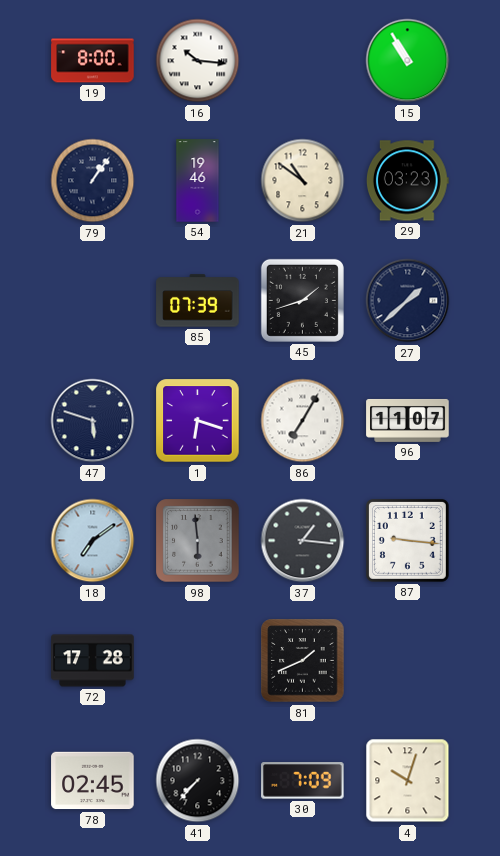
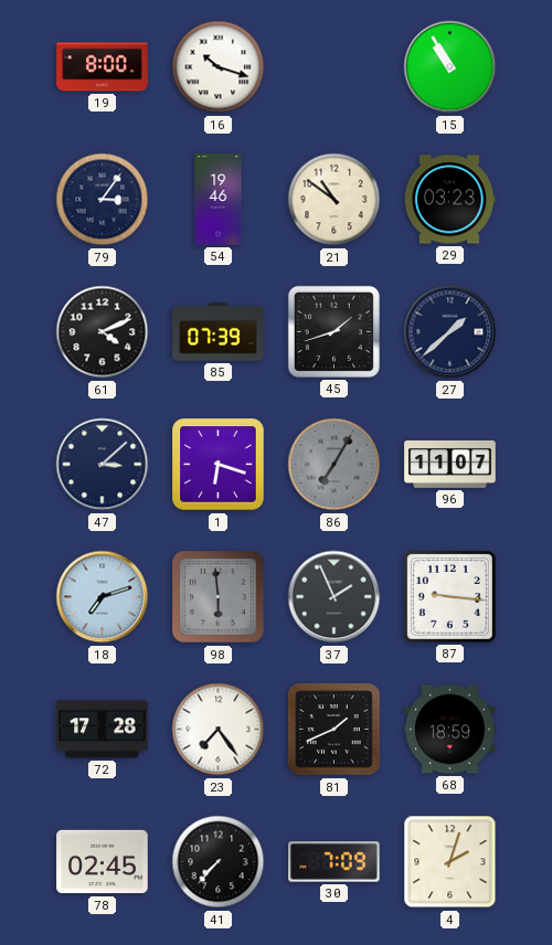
16: 10:16 -> 10:18
79: 1:06 -> 3:06
61: none -> 4:11
47: 5:48 -> 3:08
86 dial: white -> grey
18: 7:09 -> 7:12
37: 1:16 -> 1:56
23: none -> 7:24
68: none -> 18:59
4: 10:03 -> 2:03
